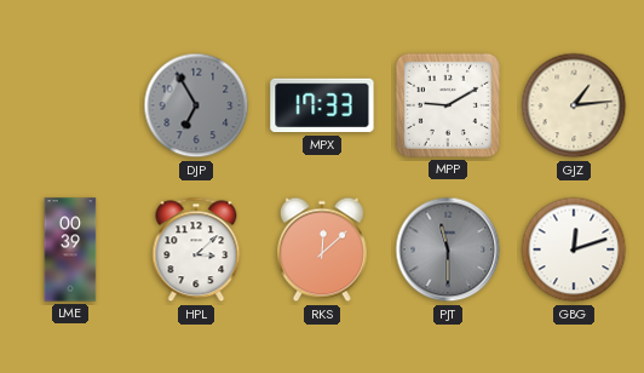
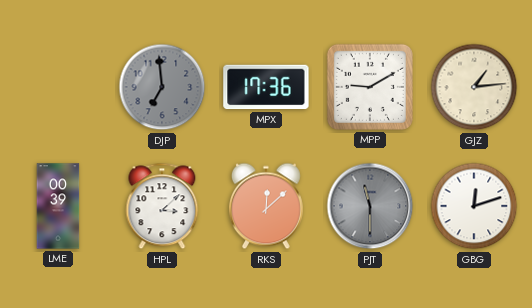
DJP: 6:55 -> 6:59
MPX: 17:33 -> 17:36
